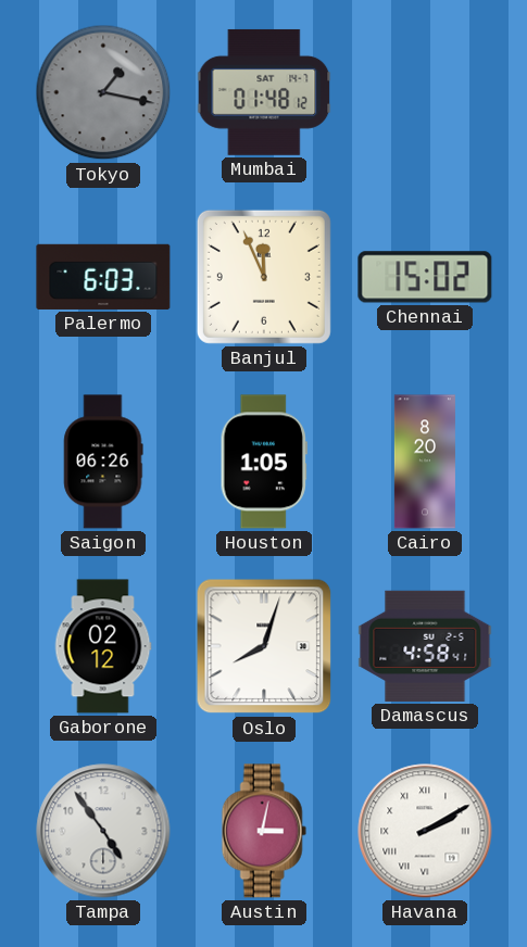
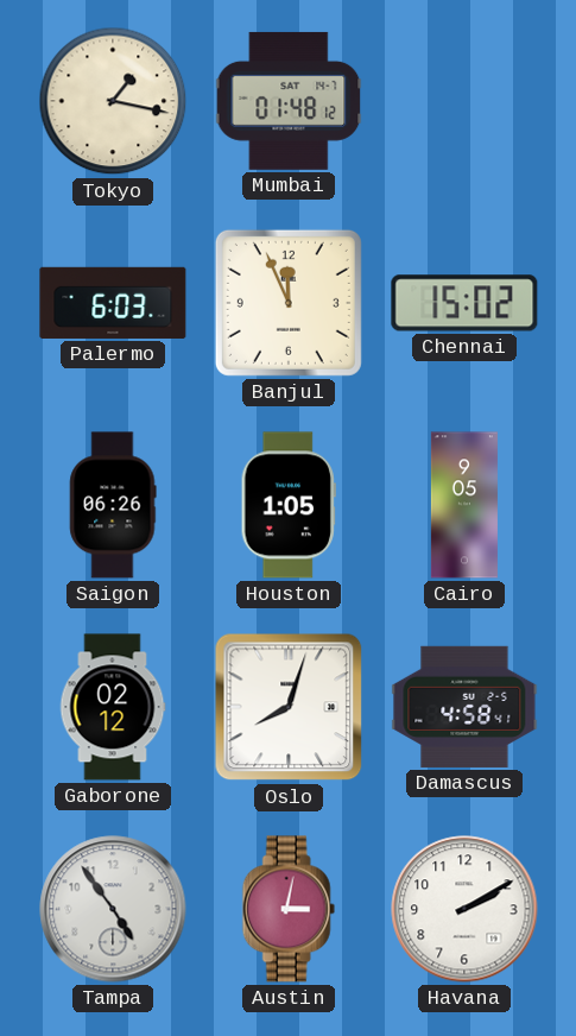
Tokyo dial: grey -> cream
Cairo: 8:20 -> 9:05
Havana numerals: Roman -> Arabic
